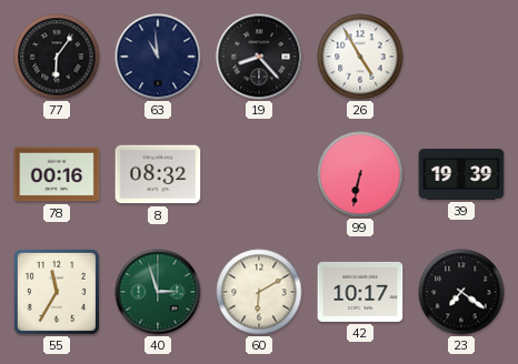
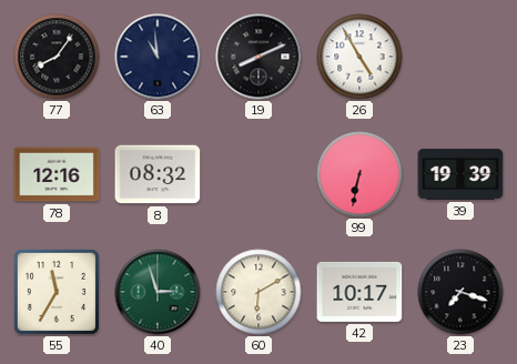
77: 6:06 -> 8:06
19: 8:23 -> 8:11
78: 00:16 -> 12:16
23: 7:21 -> 7:18
